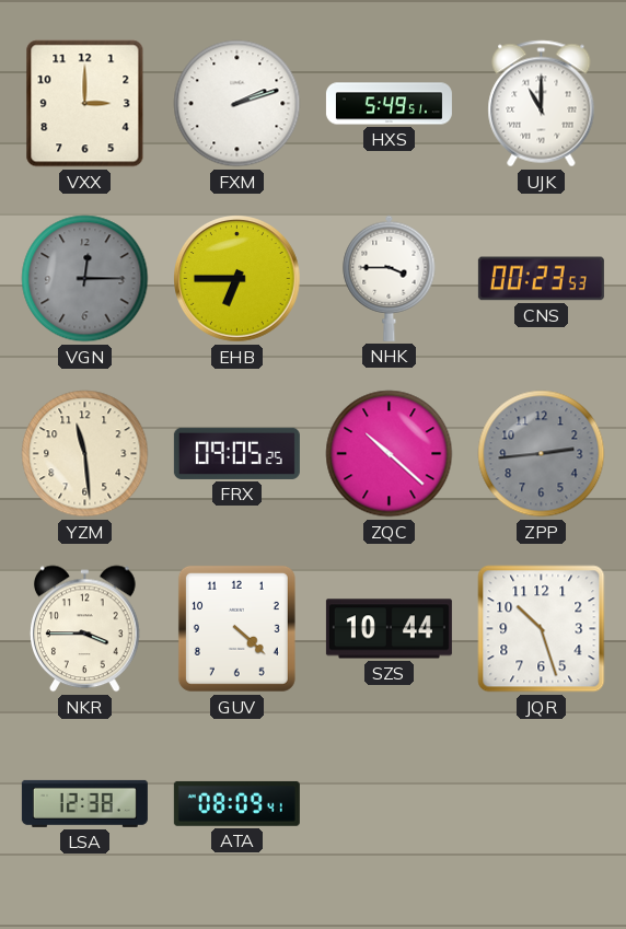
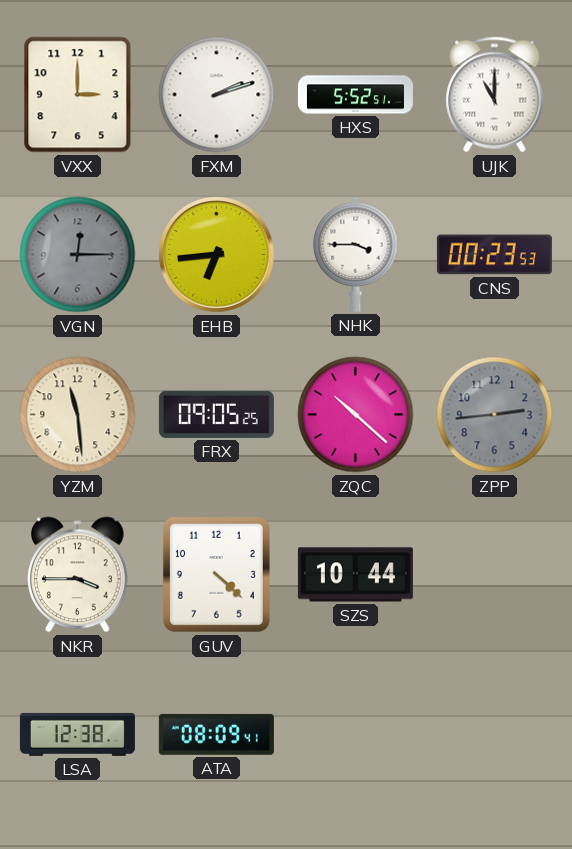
HXS: 5:49 -> 5:52
EHB: 6:45 -> 6:44
JQR: 10:27 -> none
